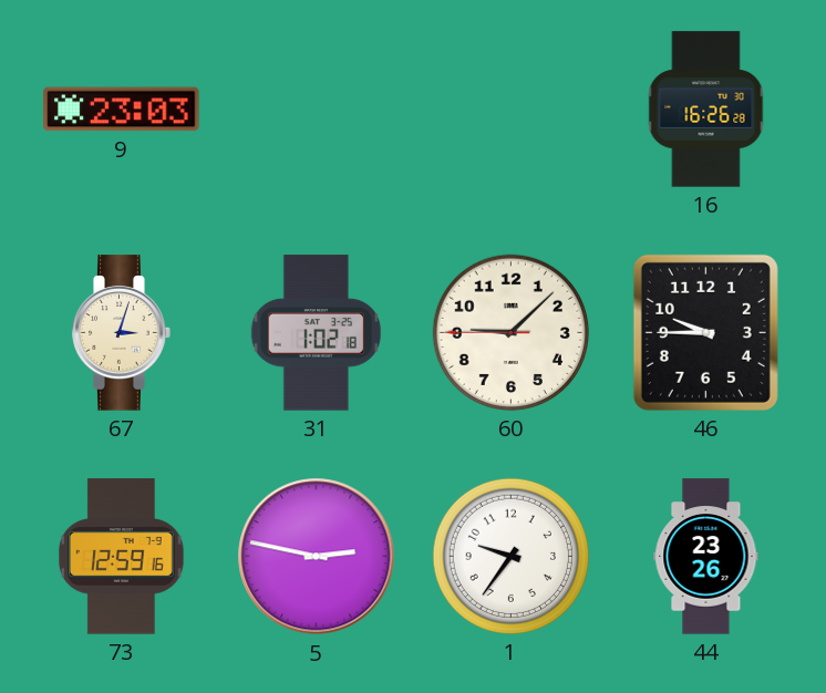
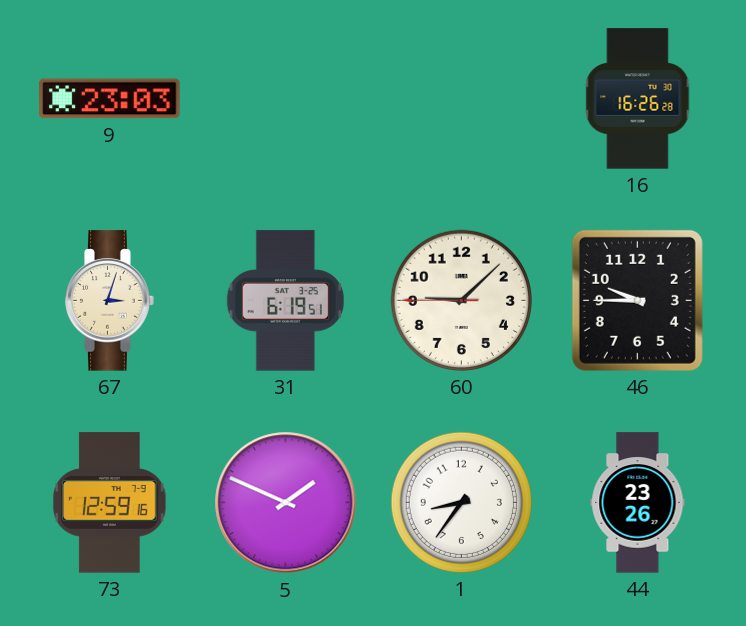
31: 1:02 -> 6:19
5: 2:47 -> 1:49
1: 9:36 -> 8:36
